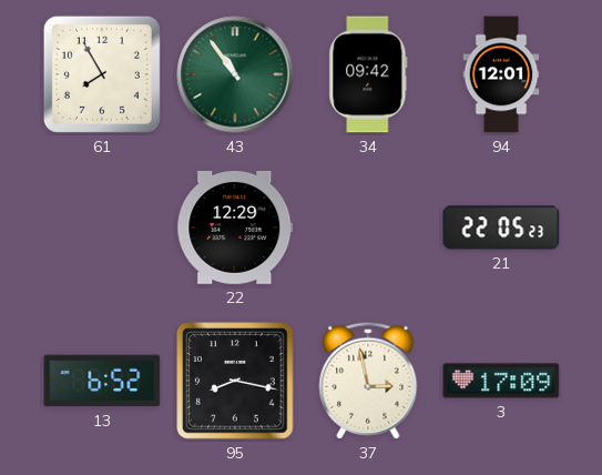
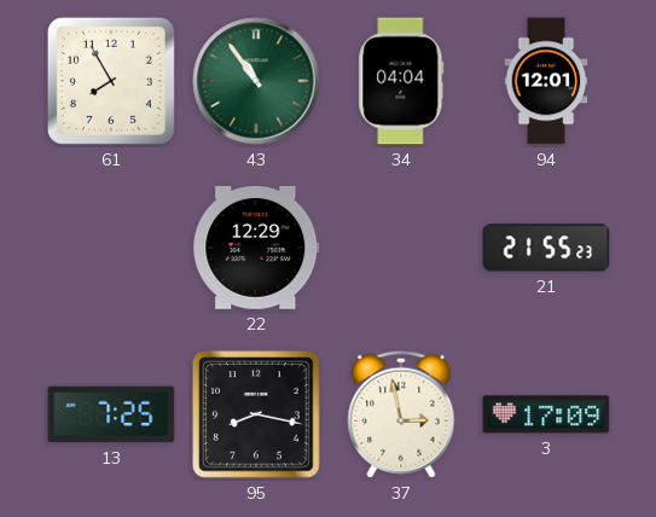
34: 09:42 -> 04:04
21: 22:05 -> 21:55
13: 6:52 -> 7:25
